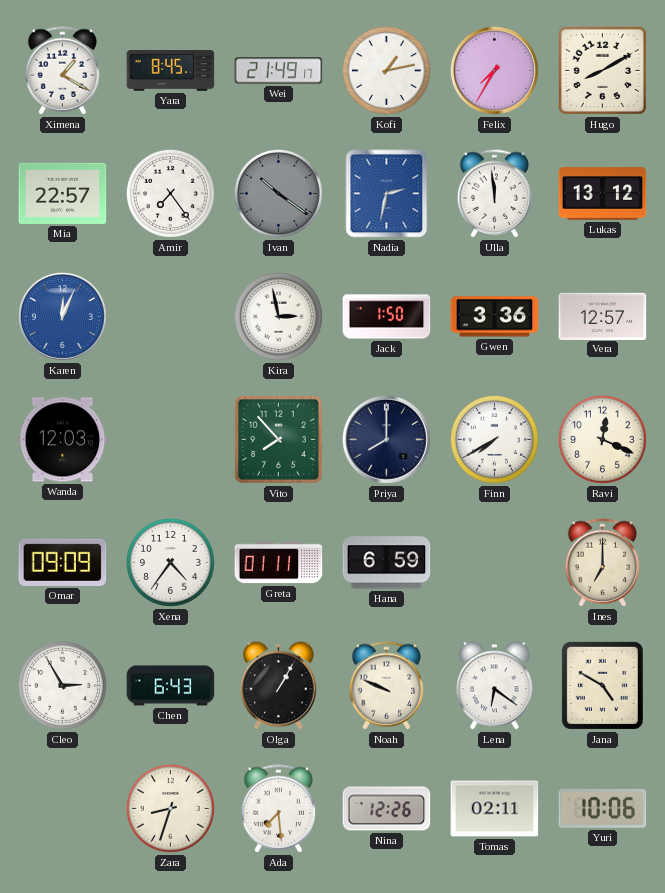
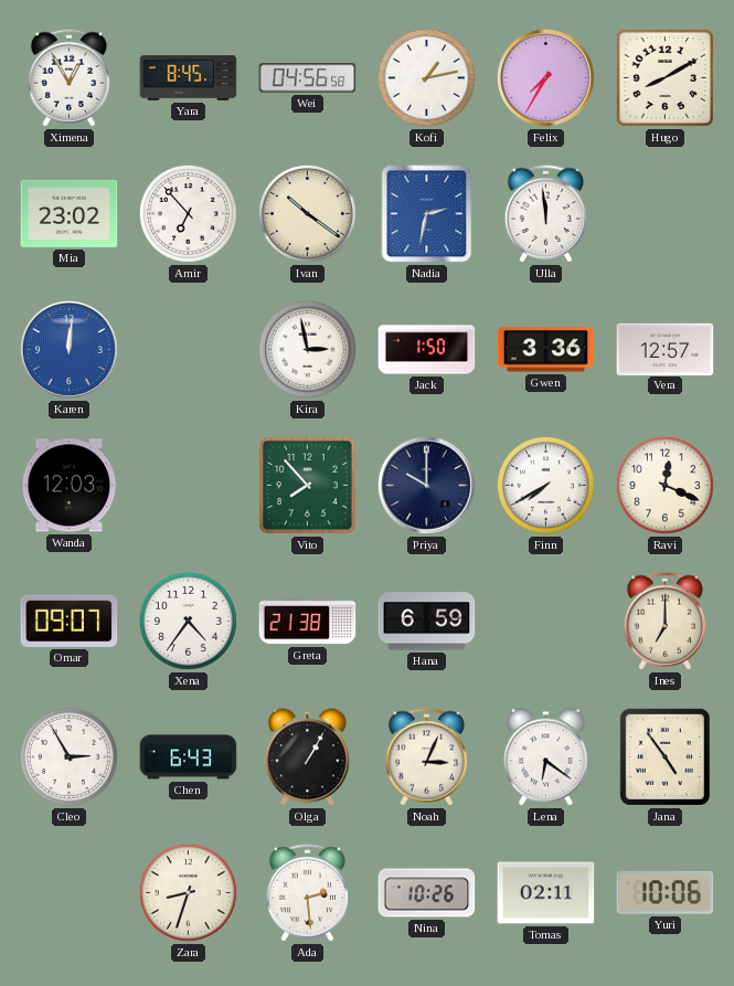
Ximena: 1:20 -> 12:55
Wei: 21:49 -> 04:56
Mia: 22:57 -> 23:02
Amir: 7:24 -> 6:53
Ivan dial: grey -> cream
Lukas: 13:12 -> none
Karen: 12:04 -> 12:01
Priya: 8:00 -> 10:00
Omar: 09:09 -> 09:07
Greta: 01:11 -> 21:38
Noah: 9:49 -> 3:04
Jana: 4:50 -> 4:54
Ada: 7:29 -> 2:29
Nina: 12:26 -> 10:26
